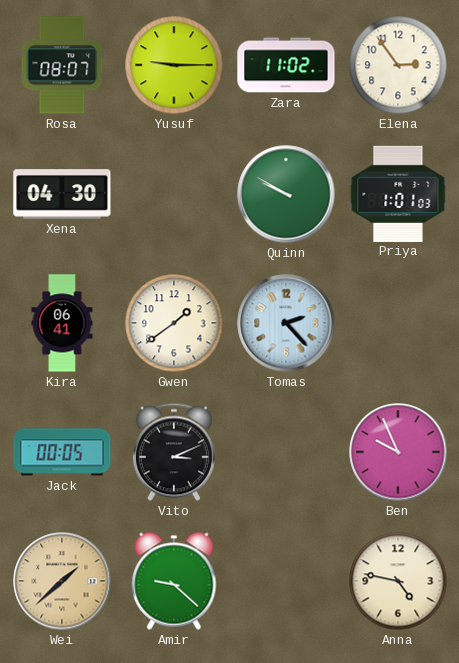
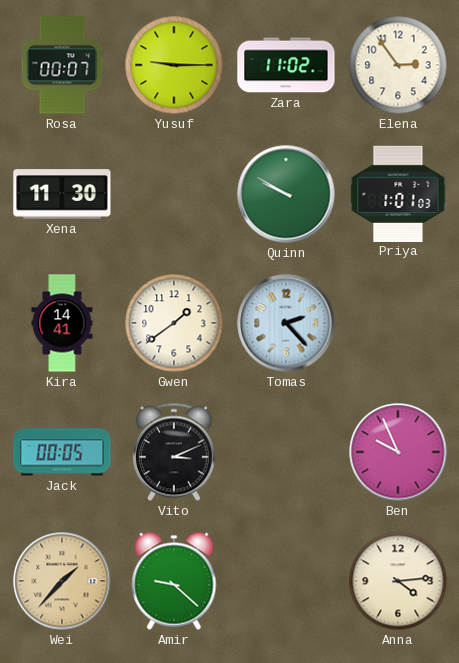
Rosa: 08:07 -> 00:07
Xena: 04:30 -> 11:30
Kira: 06:41 -> 14:41
Wei: 1:38 -> 1:37
Anna: 4:47 -> 4:14
